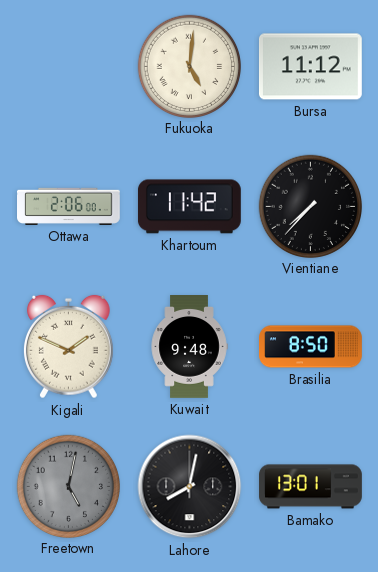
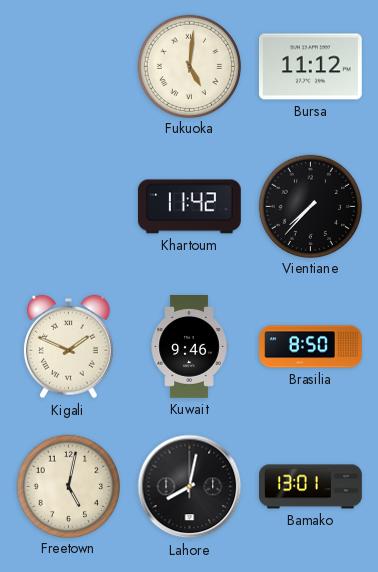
Ottawa: 2:06 -> none
Kuwait: 9:48 -> 9:46
Freetown dial: grey -> cream
